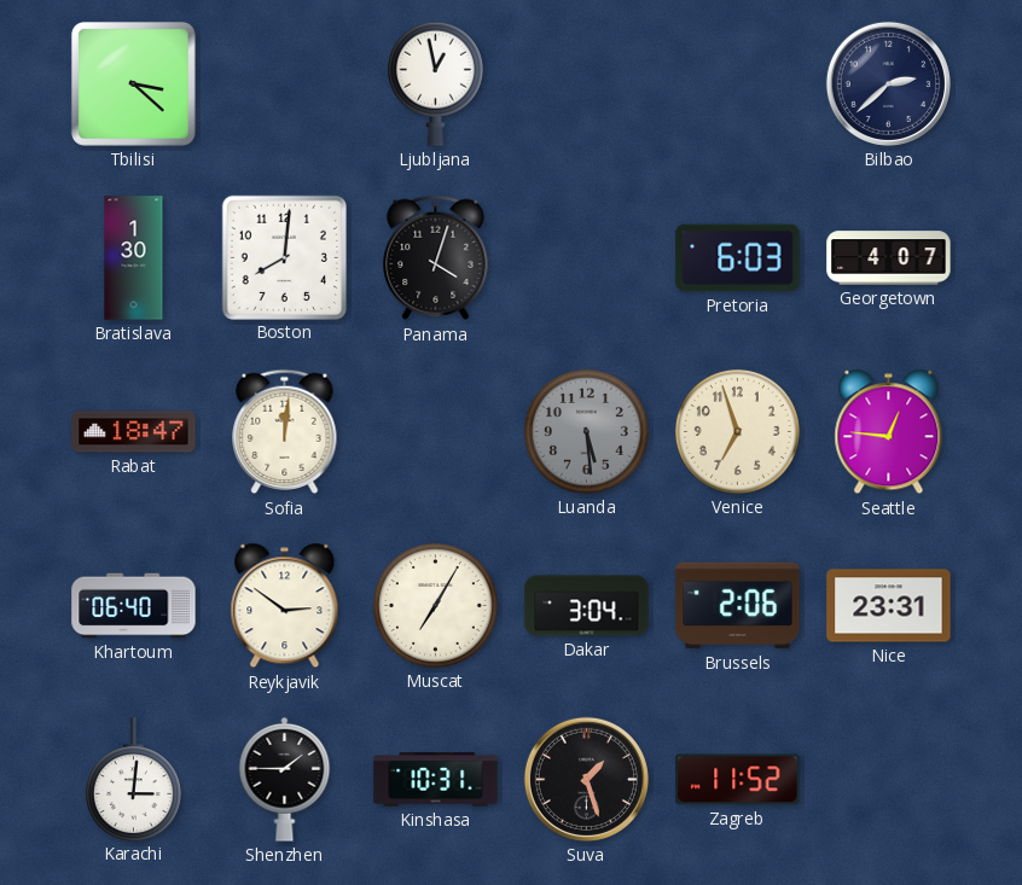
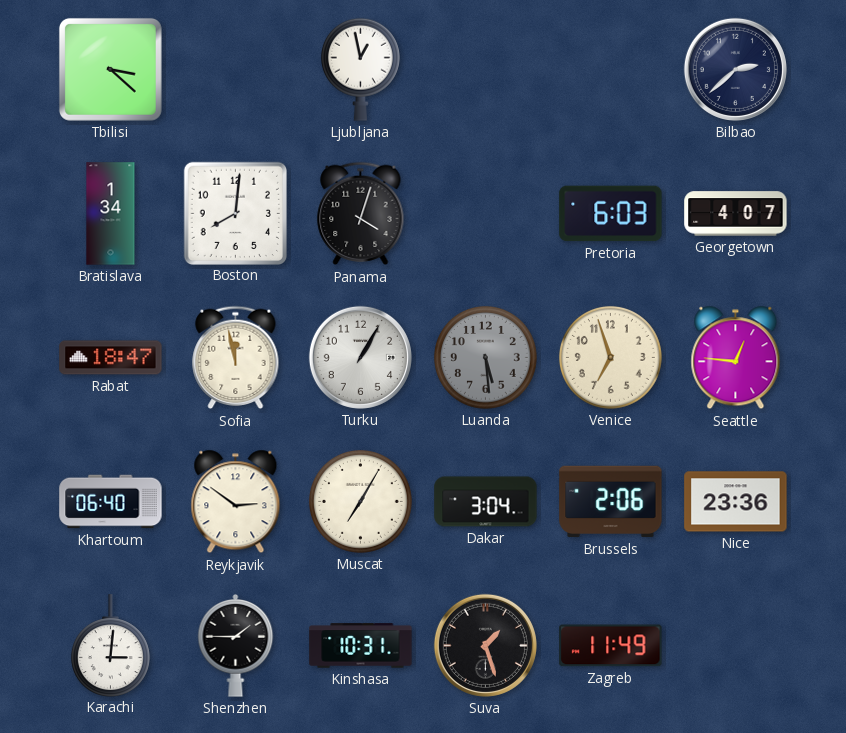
Bratislava: 1:30 -> 1:34
Sofia: 12:01 -> 11:58
Turku: none -> 1:05
Nice: 23:31 -> 23:36
Zagreb: 11:52 -> 11:49
